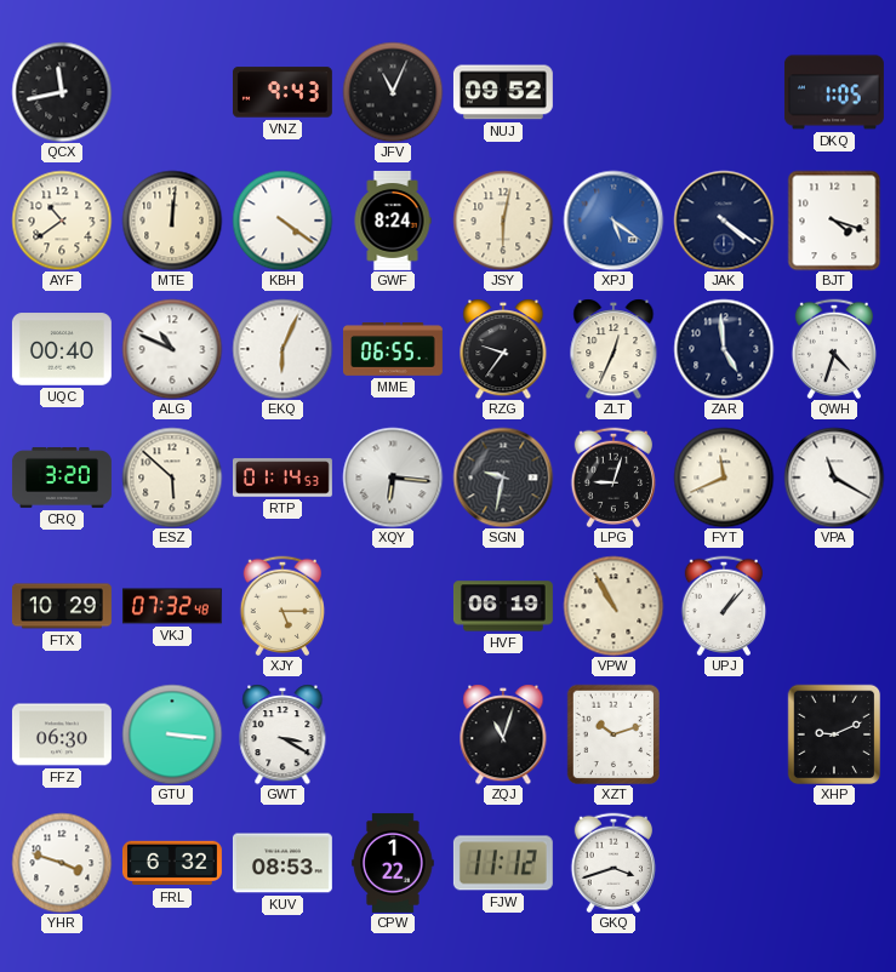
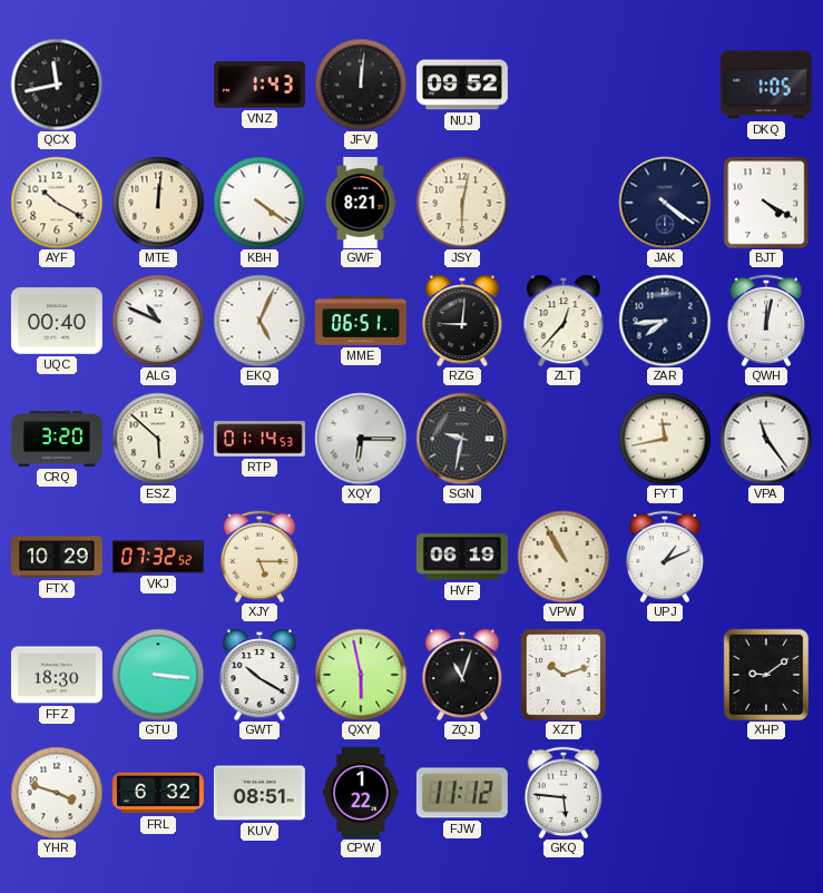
VNZ: 9:43 -> 1:43
JFV: 11:04 -> 12:01
AYF: 10:39 -> 10:20
GWF: 8:24 -> 8:21
XPJ: 5:21 -> none
BJT: 4:18 -> 4:20
EKQ: 6:04 -> 5:04
MME: 06:55 -> 06:51
RZG: 9:36 -> 9:01
ZLT: 12:34 -> 12:37
ZAR: 4:59 -> 7:44
QWH: 4:33 -> 12:02
XQY: 6:16 -> 6:15
LPG: 9:03 -> none
FYT: 11:41 -> 11:43
VPA: 11:20 -> 11:24
VKJ: 07:32:48 -> 07:32:52
UPJ: 1:07 -> 1:11
FFZ: 06:30 -> 18:30
GWT: 3:20 -> 10:20
QXY: none -> 5:58
XHP: 9:11 -> 9:09
KUV: 08:53 -> 08:51
GKQ: 3:42 -> 5:46
